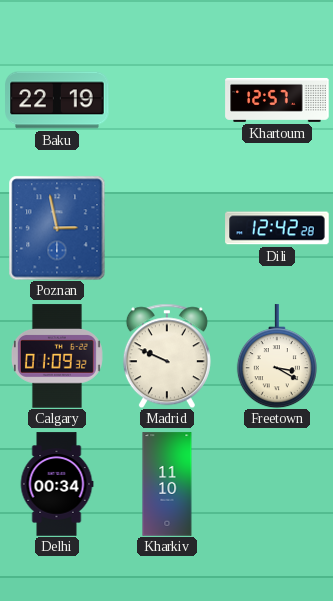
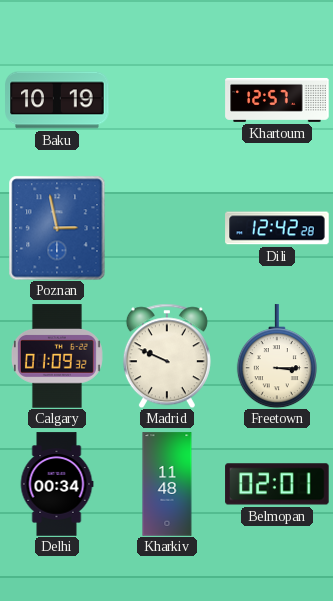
Baku: 22:19 -> 10:19
Freetown: 3:20 -> 3:15
Kharkiv: 11:10 -> 11:48
Belmopan: none -> 02:01
